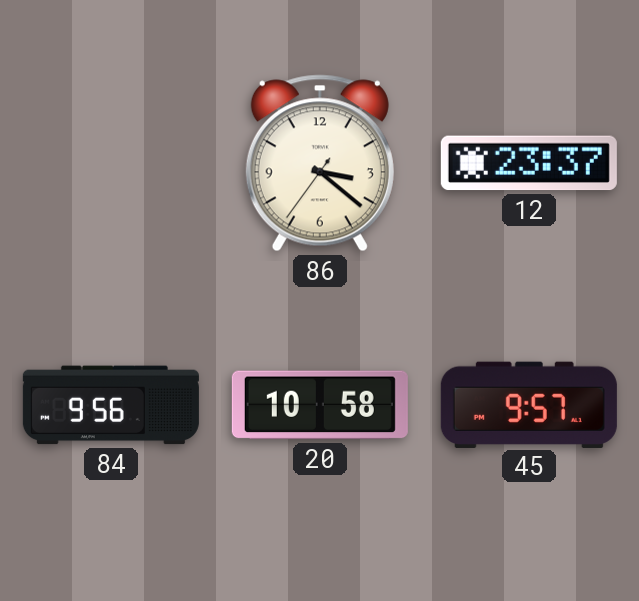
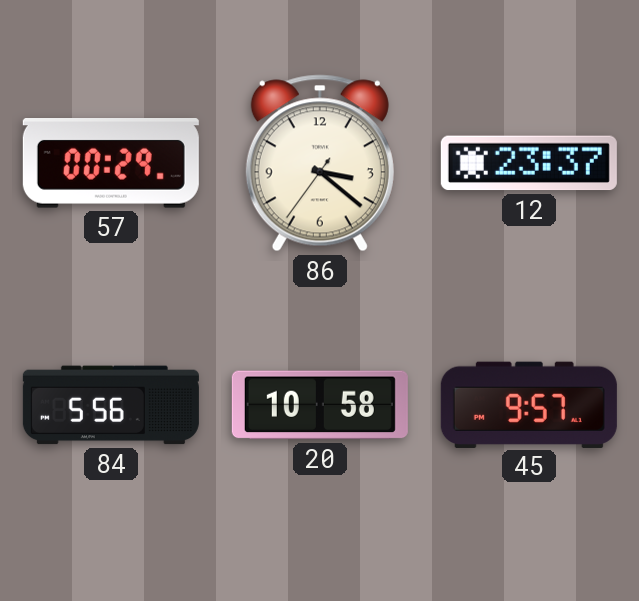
57: none -> 00:29
84: 9:56 -> 5:56
